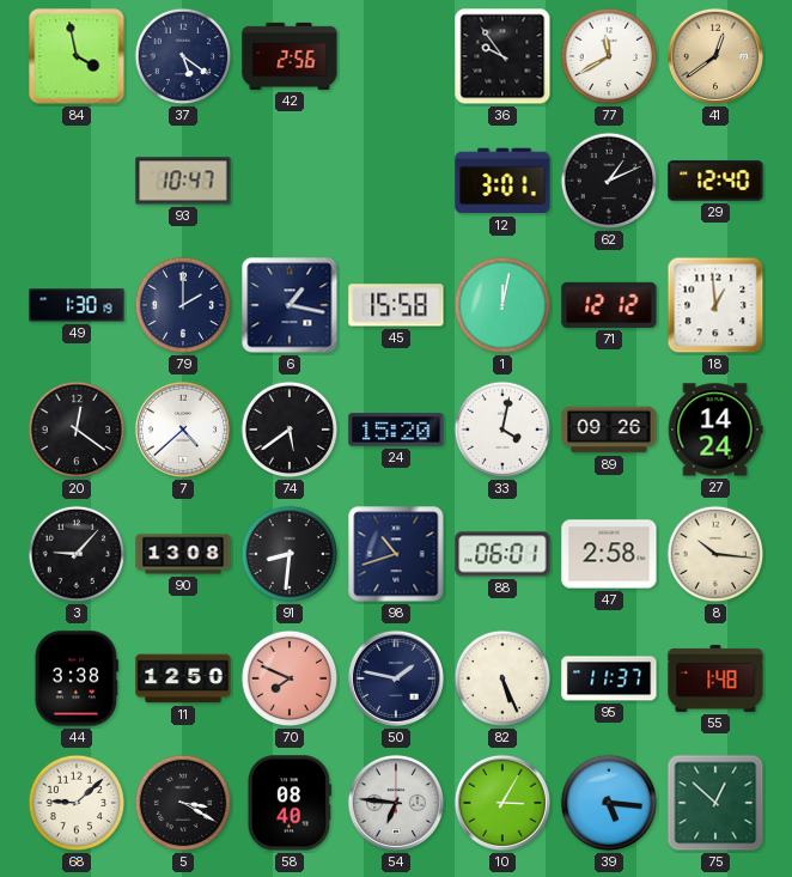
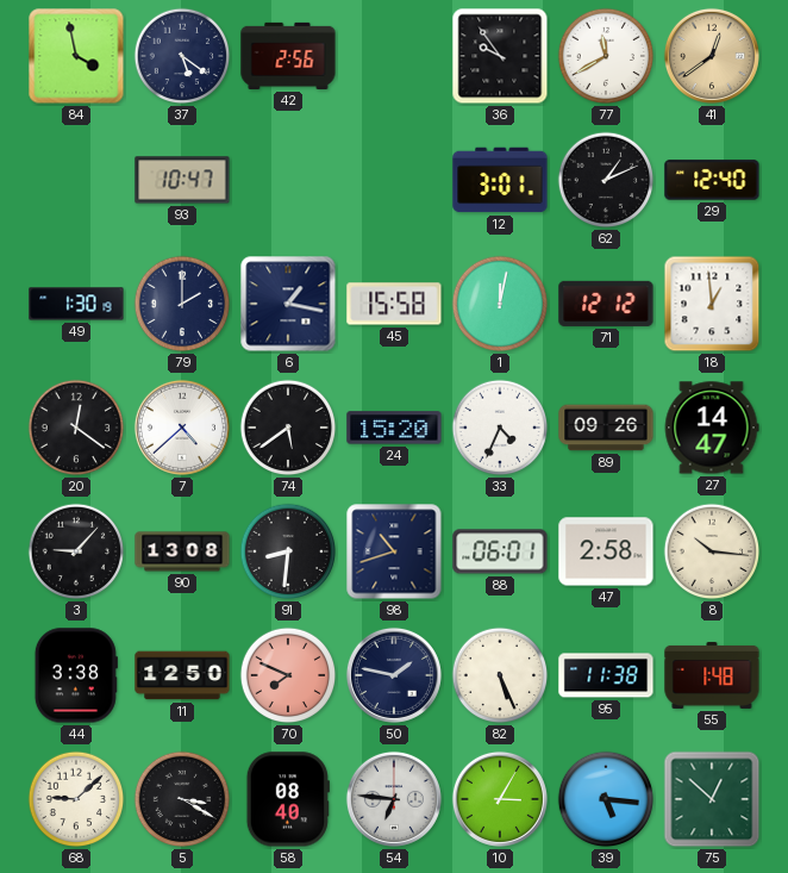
33: 4:02 -> 4:34
27: 14:24 -> 14:47
95: 11:37 -> 11:38
